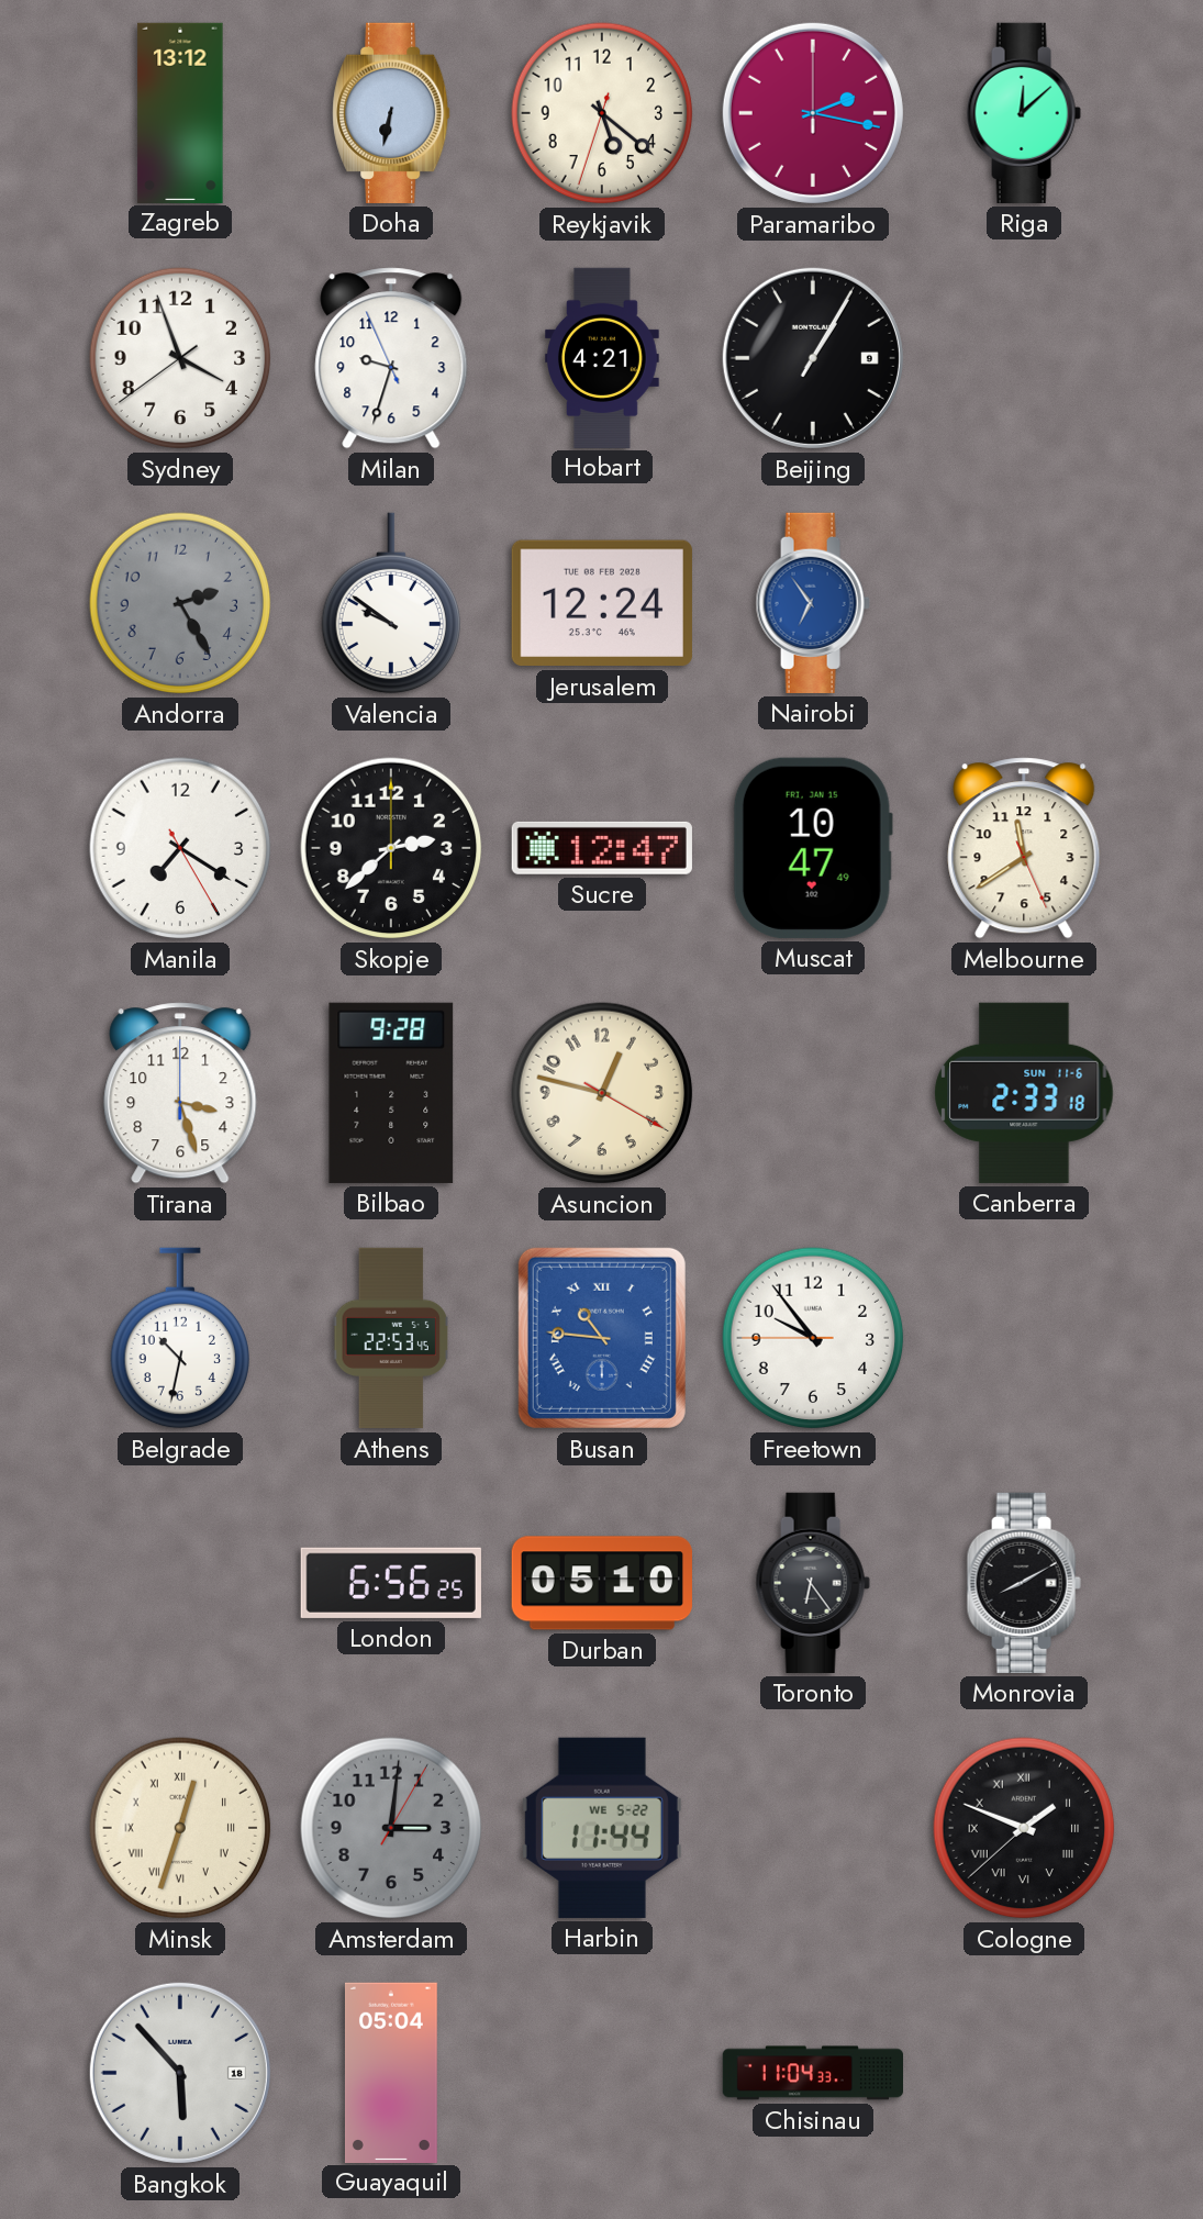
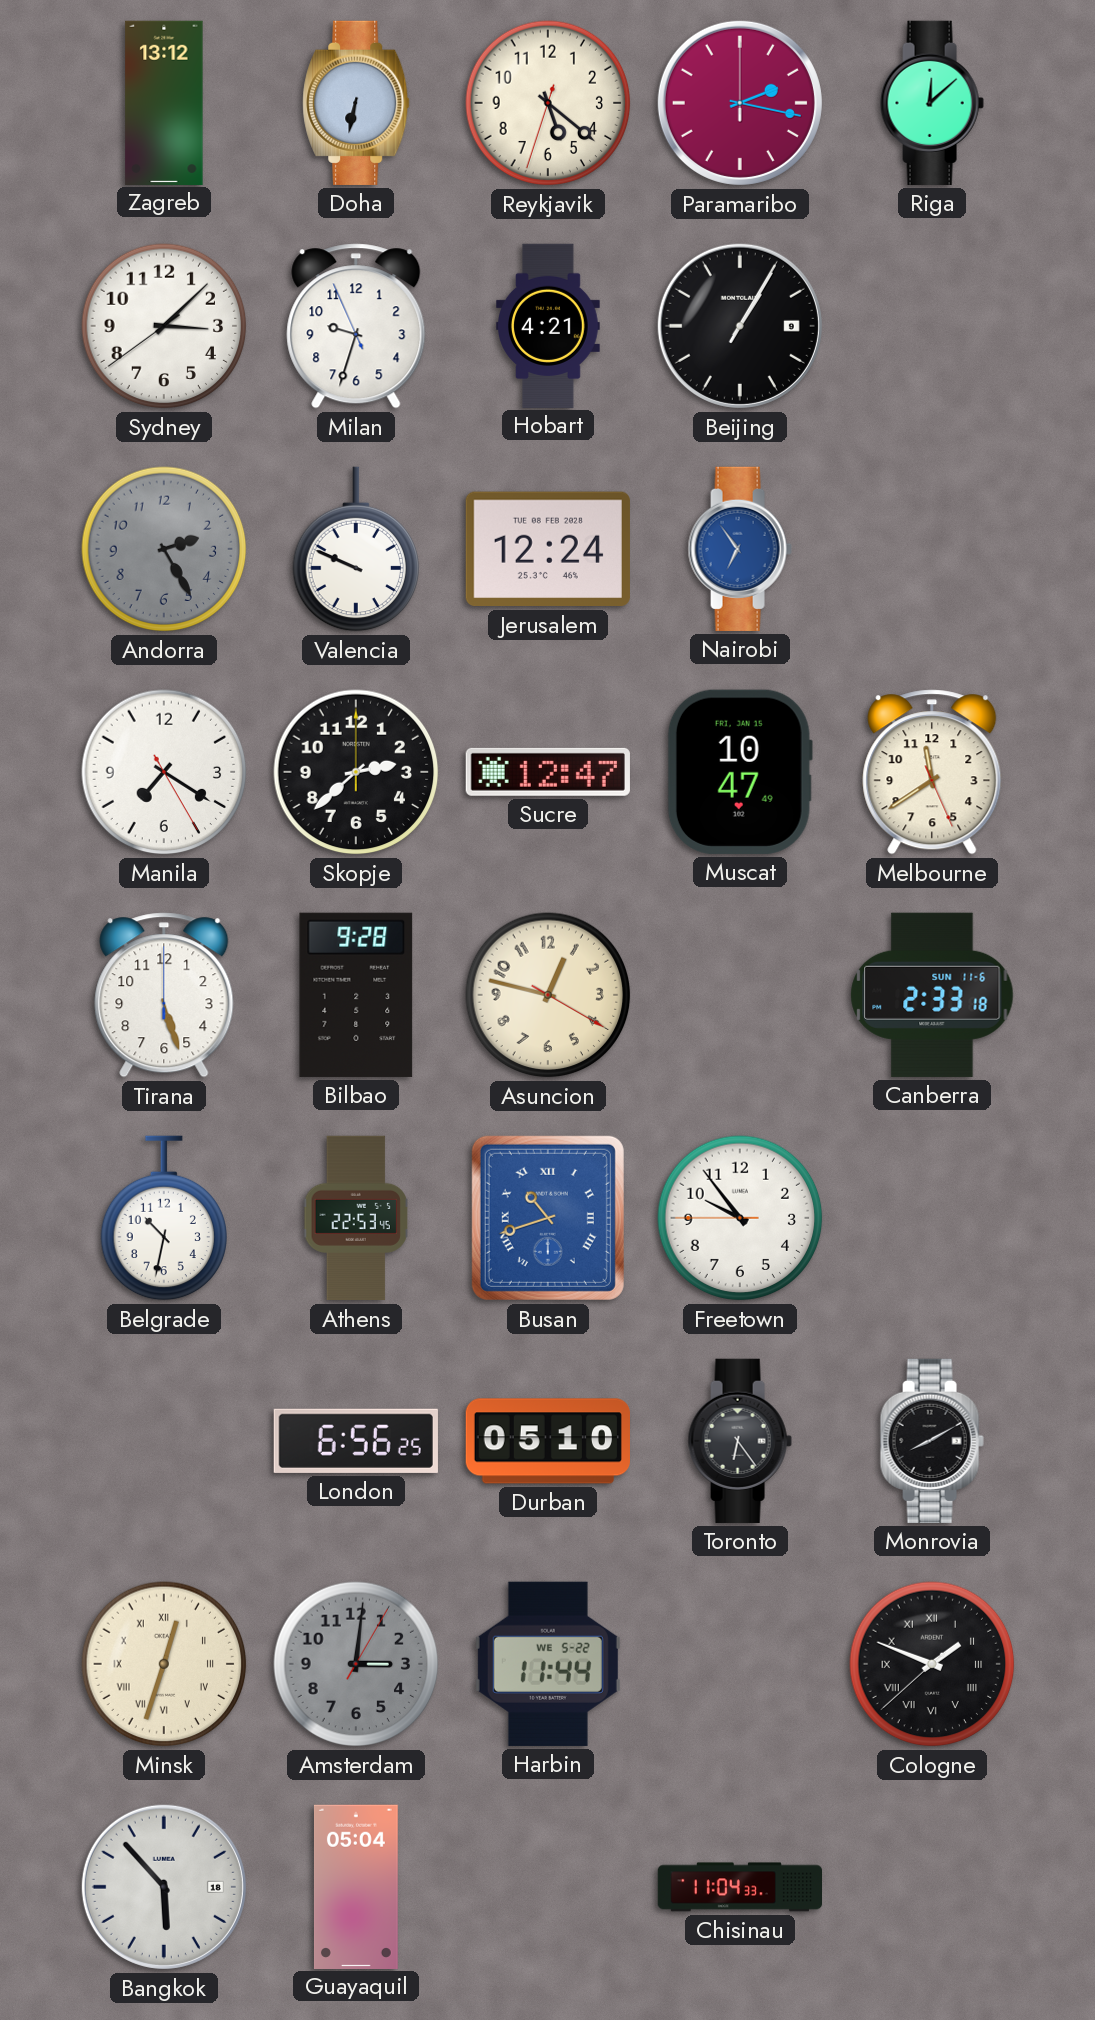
Sydney: 3:56 -> 3:07
Valencia: 9:51 -> 9:49
Tirana: 3:27 -> 5:27
Busan: 10:46 -> 10:42
